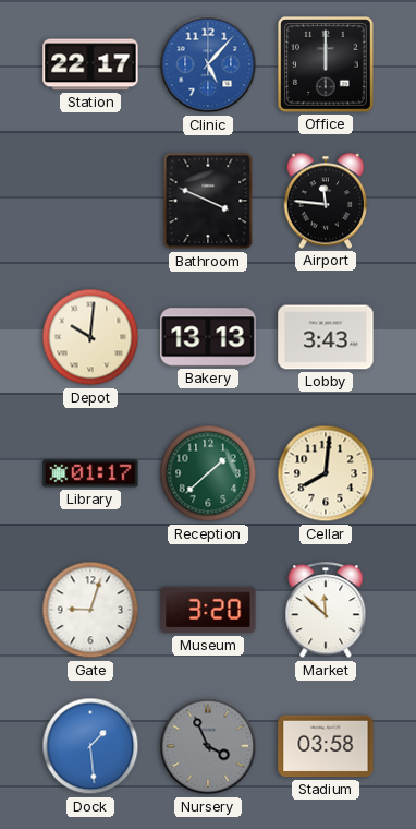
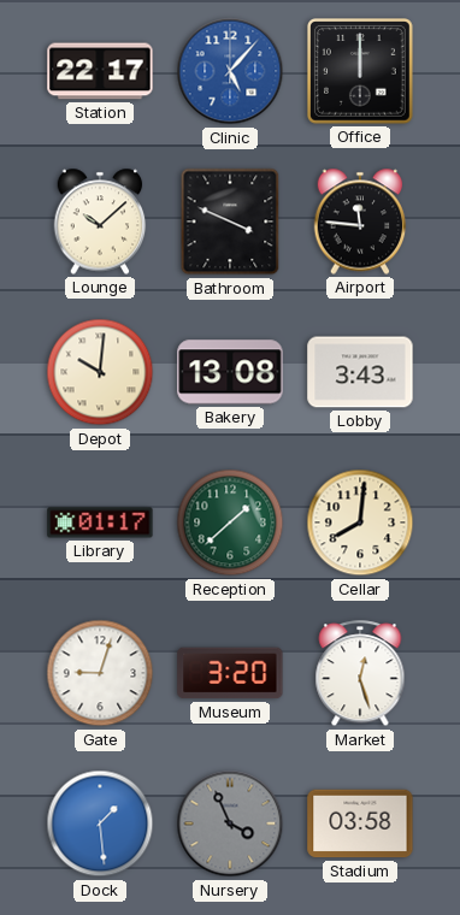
Lounge: none -> 10:08
Bakery: 13:13 -> 13:08
Market: 11:52 -> 12:27
